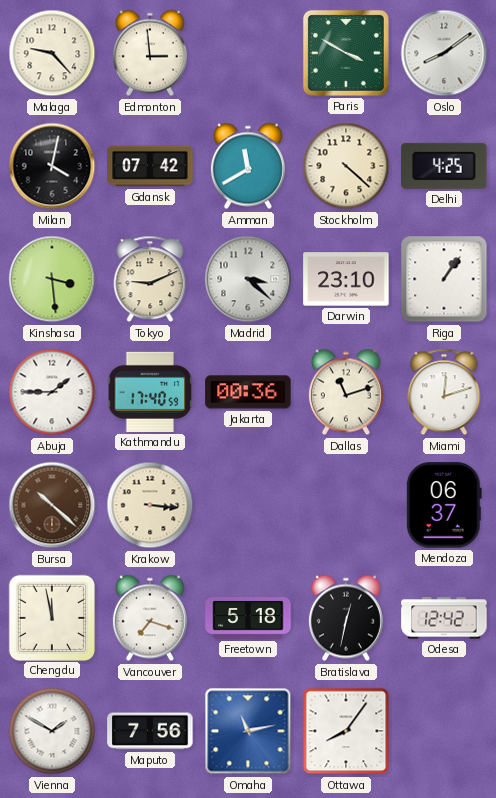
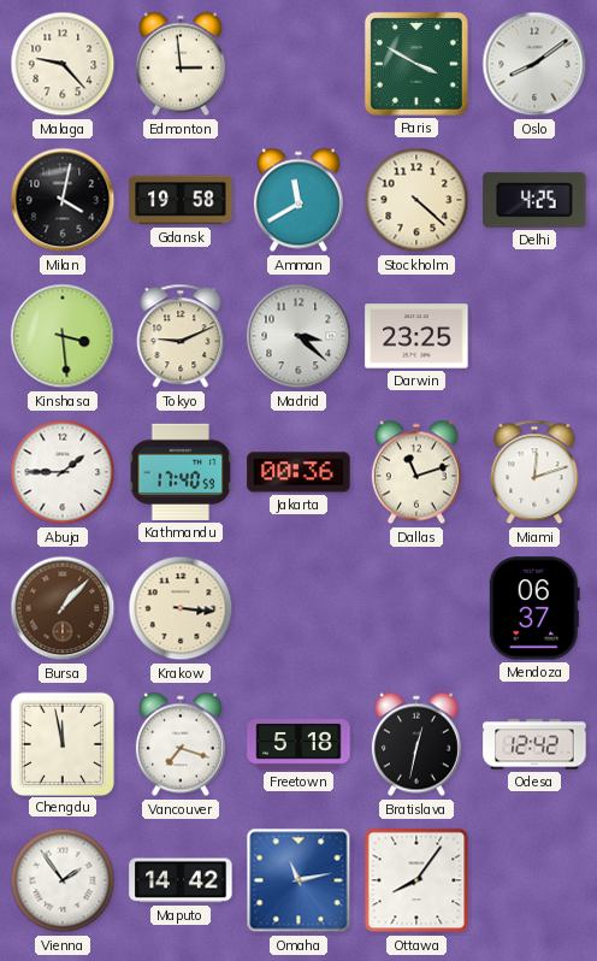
Gdansk: 07:42 -> 19:58
Darwin: 23:10 -> 23:25
Riga: 1:06 -> none
Bursa: 10:22 -> 1:07
Vienna: 1:50 -> 1:54
Maputo: 7:56 -> 14:42
